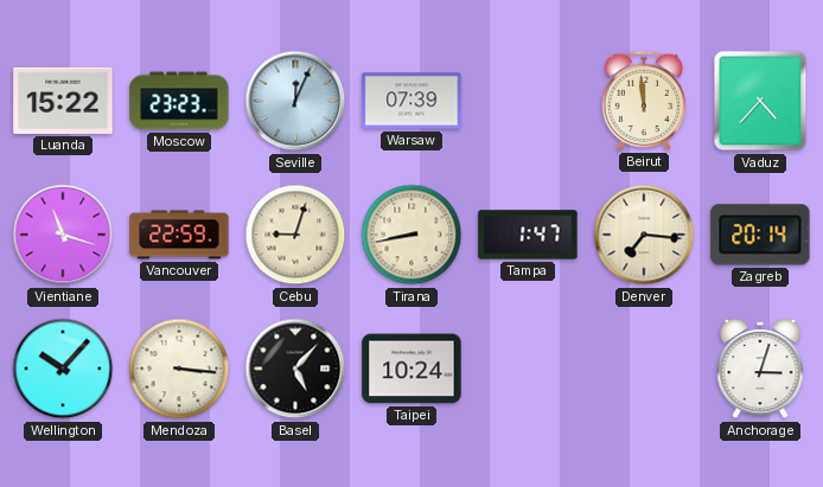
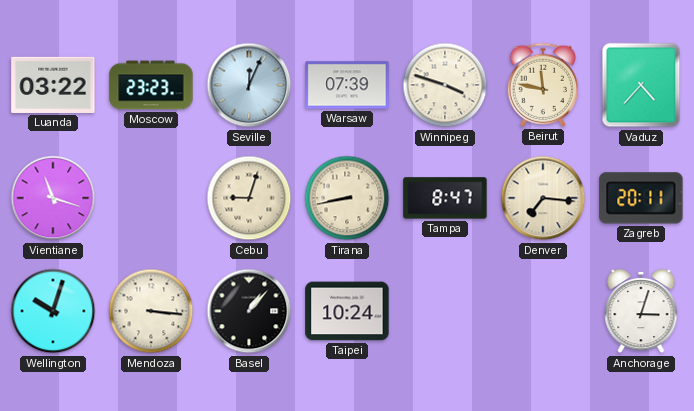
Luanda: 15:22 -> 03:22
Winnipeg: none -> 3:48
Beirut: 11:59 -> 11:47
Vancouver: 22:59 -> none
Tampa: 1:47 -> 8:47
Zagreb: 20:14 -> 20:11
Wellington: 10:07 -> 10:03
Basel: 5:07 -> 1:07
